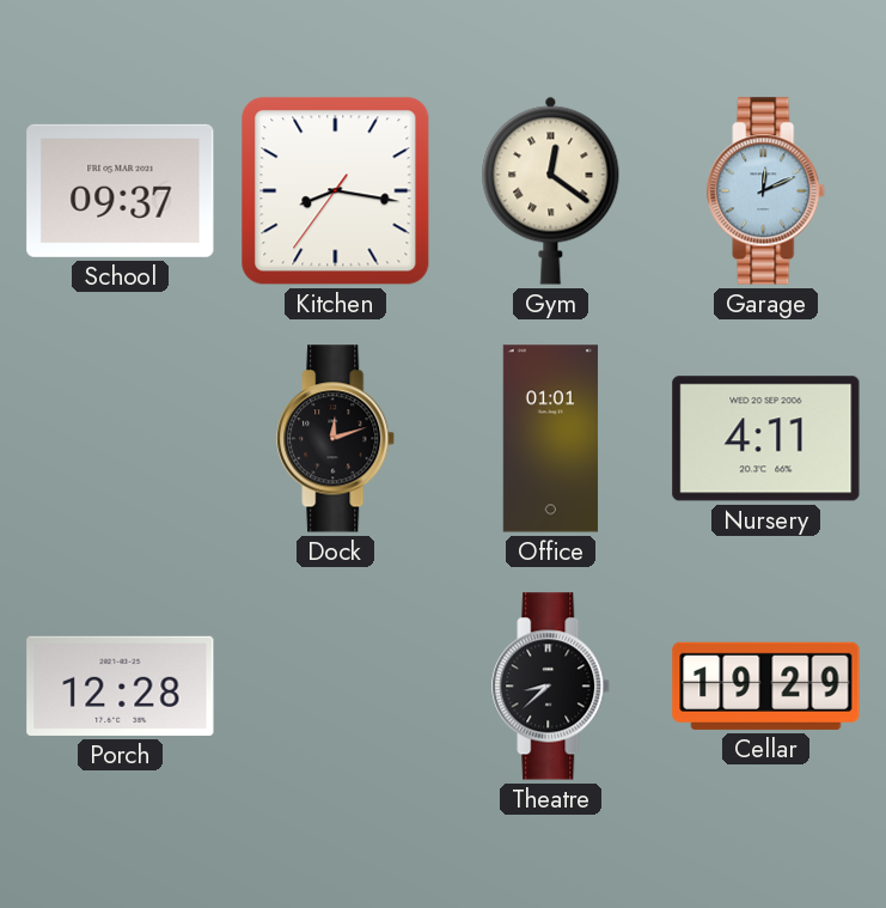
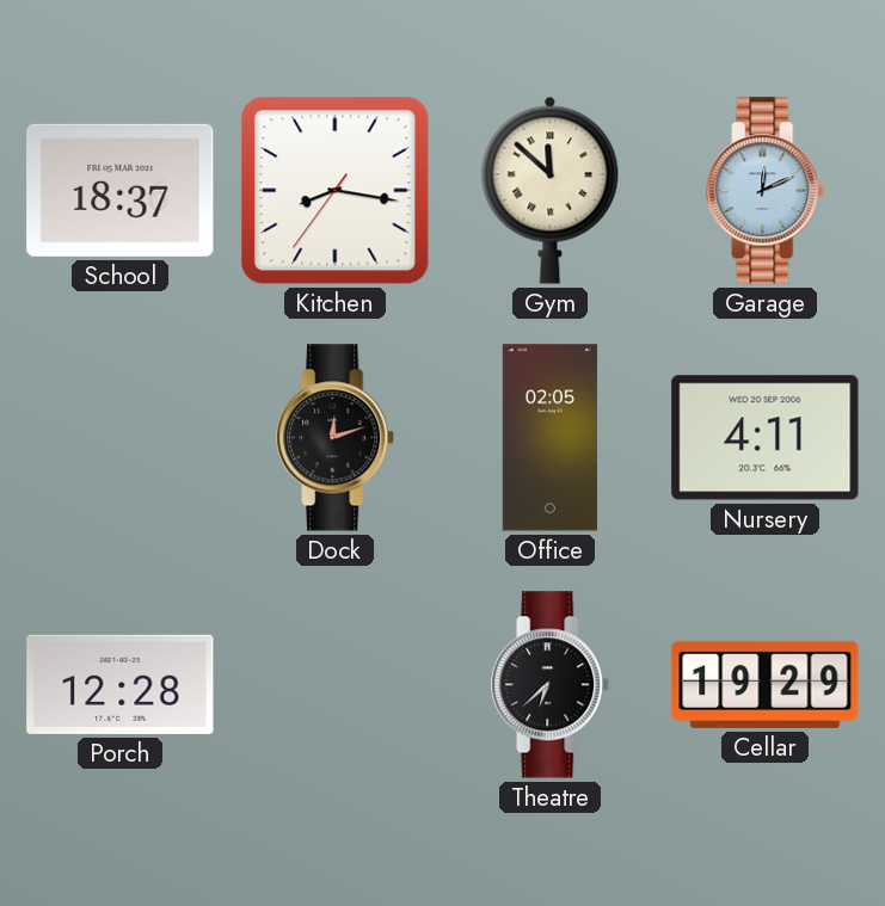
School: 09:37 -> 18:37
Gym: 12:21 -> 11:52
Office: 01:01 -> 02:05
Theatre: 8:38 -> 6:38
